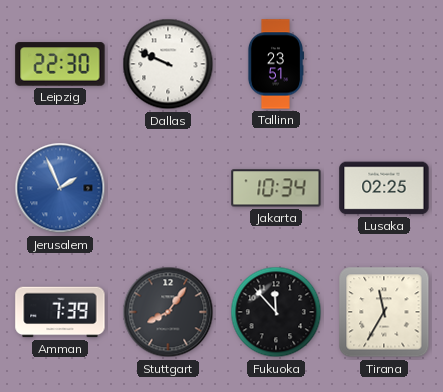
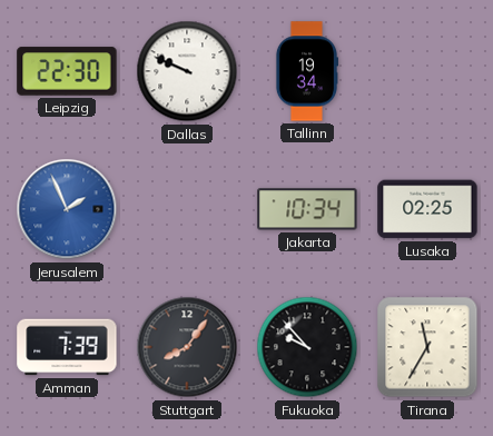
Tallinn: 23:51 -> 19:34
Fukuoka: 11:53 -> 9:53
